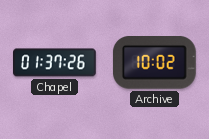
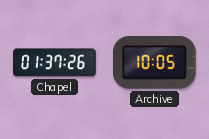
Archive: 10:02 -> 10:05
